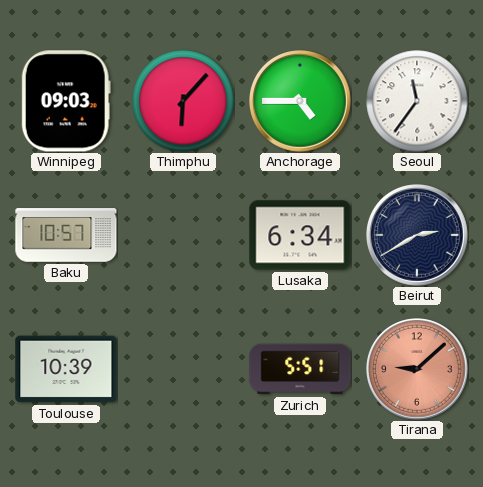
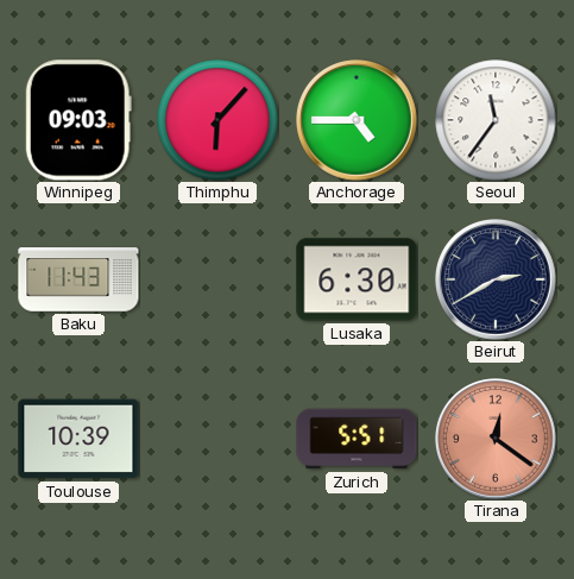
Baku: 10:57 -> 11:43
Lusaka: 6:34 -> 6:30
Tirana: 9:08 -> 12:21
